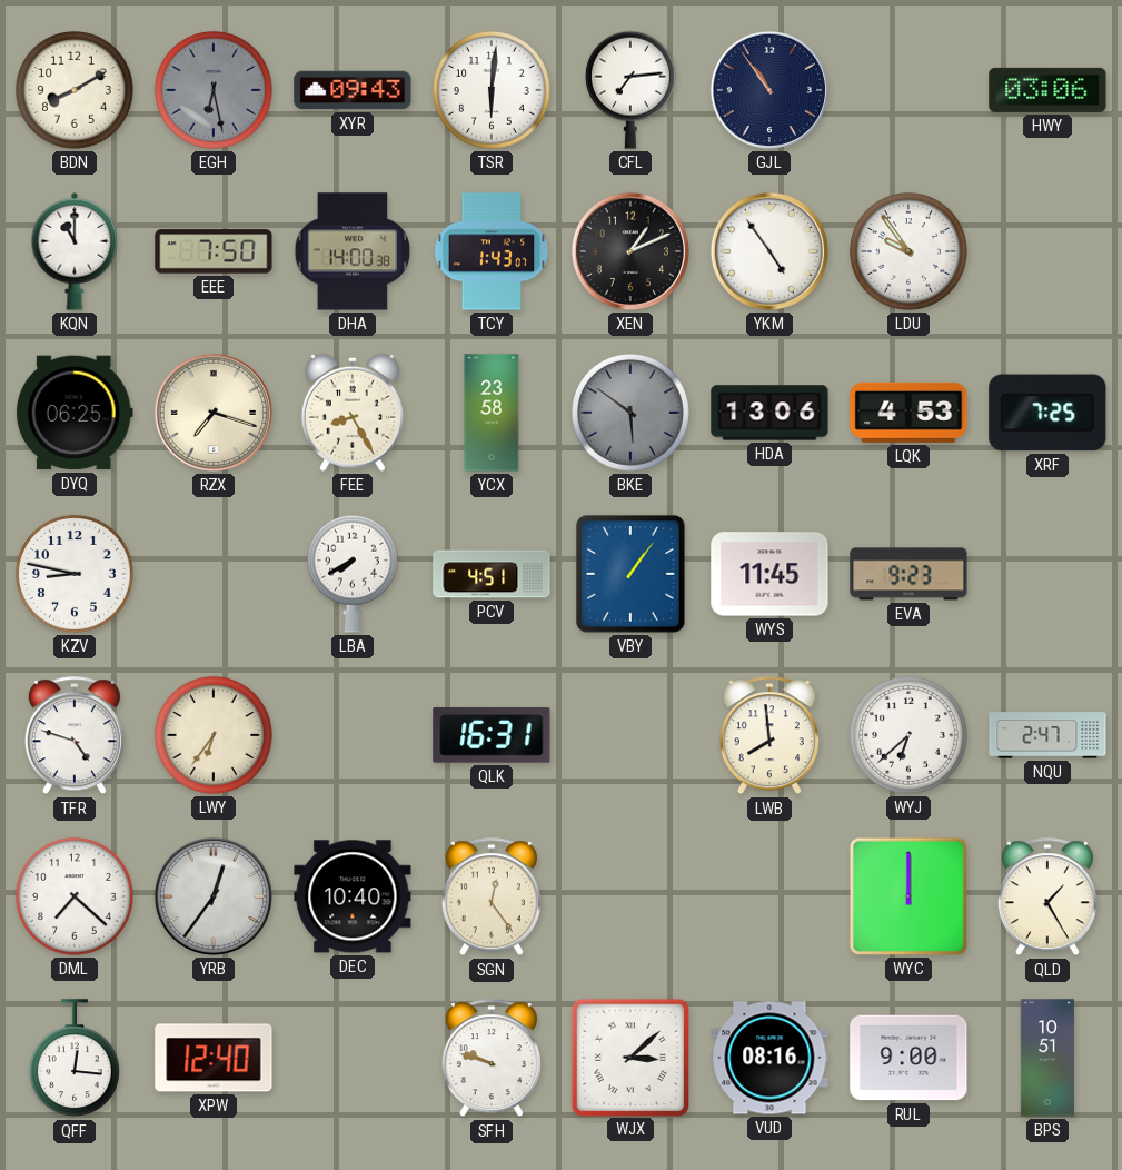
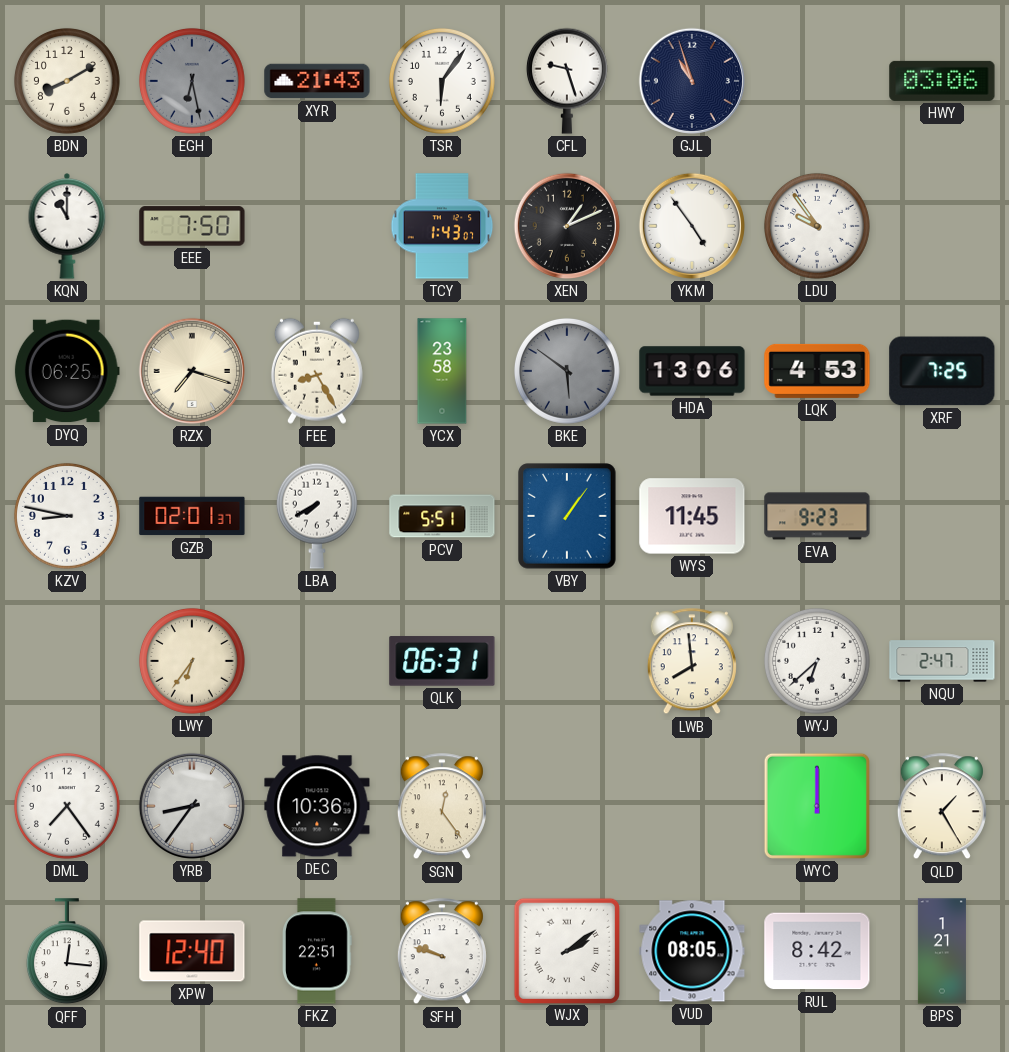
XYR: 09:43 -> 21:43
TSR: 6:01 -> 6:06
CFL: 7:14 -> 9:27
GJL: 10:54 -> 10:57
DHA: 14:00 -> none
GZB: none -> 02:01
PCV: 4:51 -> 5:51
TFR: 4:48 -> none
QLK: 16:31 -> 06:31
DML: 7:22 -> 7:24
YRB: 12:36 -> 8:36
DEC: 10:40 -> 10:36
FKZ: none -> 22:51
WJX: 3:08 -> 2:09
VUD: 08:16 -> 08:05
RUL: 9:00 -> 8:42
BPS: 10:51 -> 1:21
